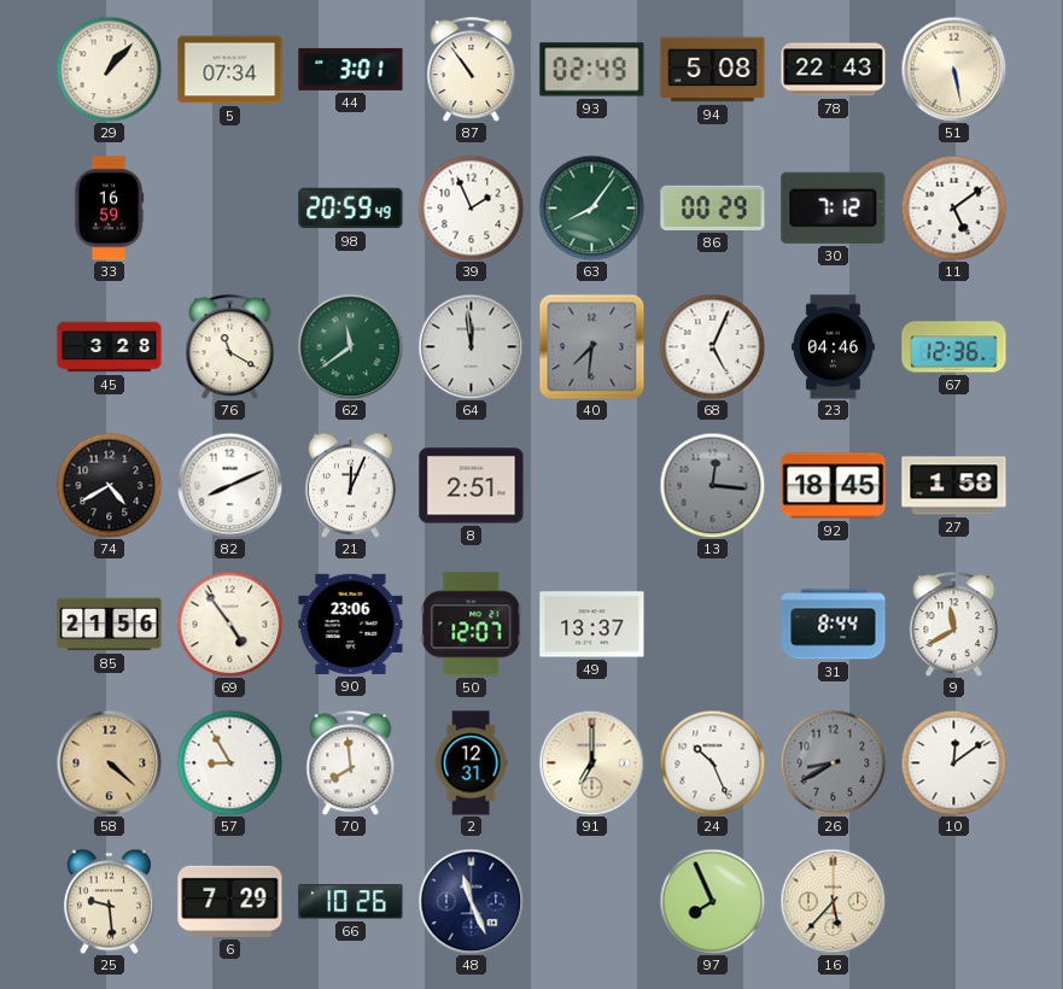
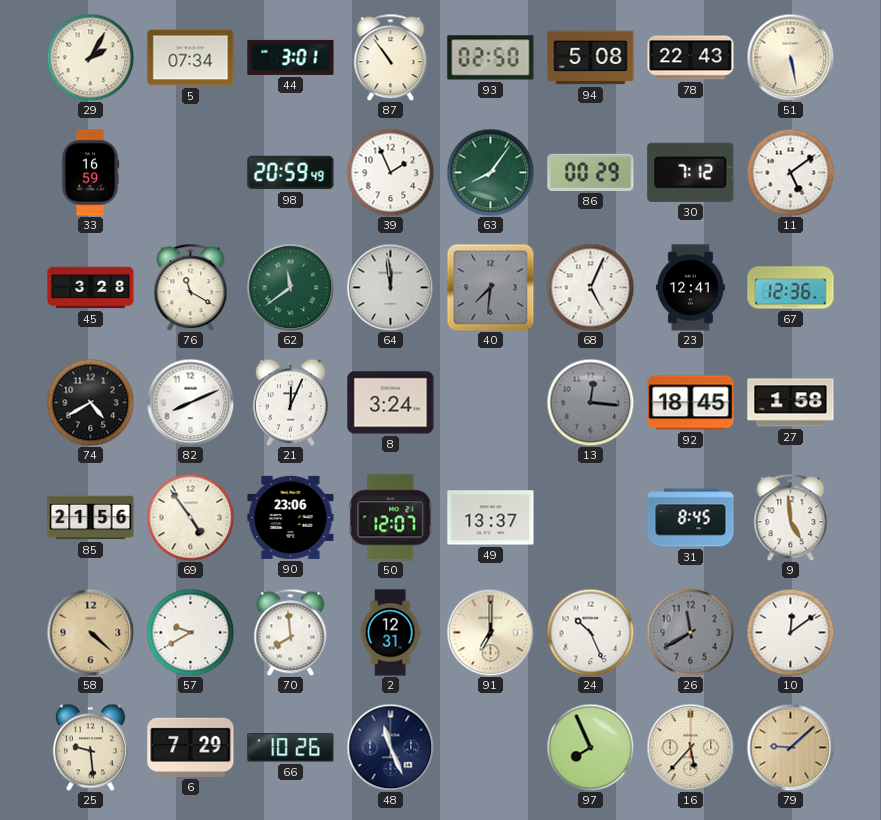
29: 1:07 -> 2:05
93: 02:49 -> 02:50
23: 04:46 -> 12:41
8: 2:51 -> 3:24
31: 8:44 -> 8:45
9: 11:40 -> 4:59
57: 8:55 -> 9:40
26: 8:40 -> 11:40
79: none -> 9:08
